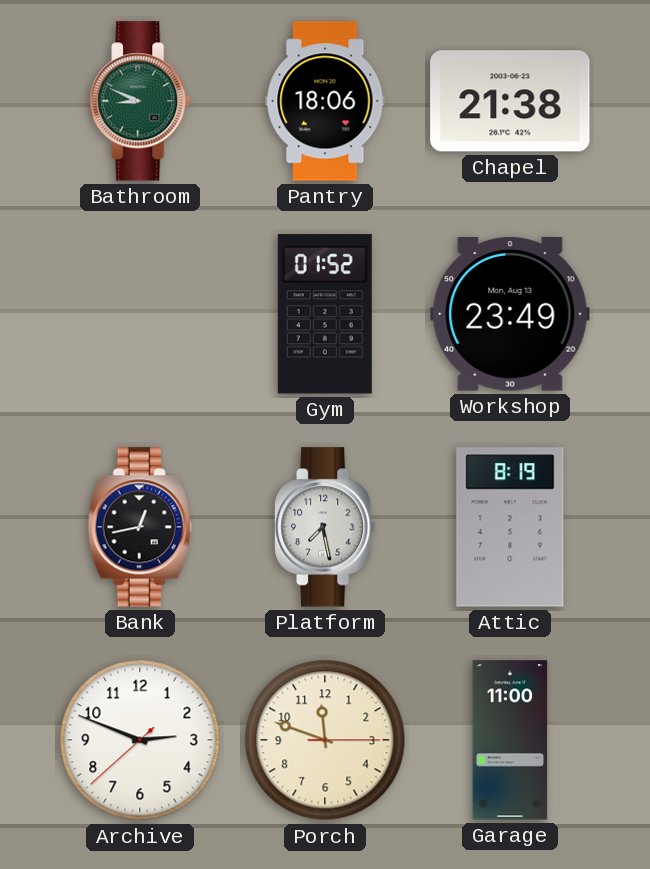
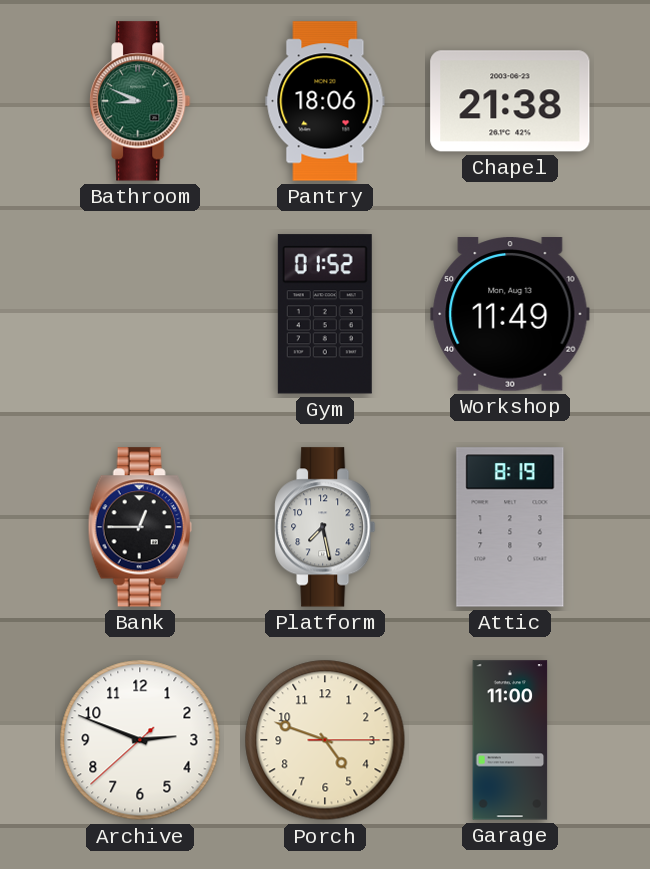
Workshop: 23:49 -> 11:49
Bank: 12:43 -> 12:45
Porch: 11:48 -> 4:48
